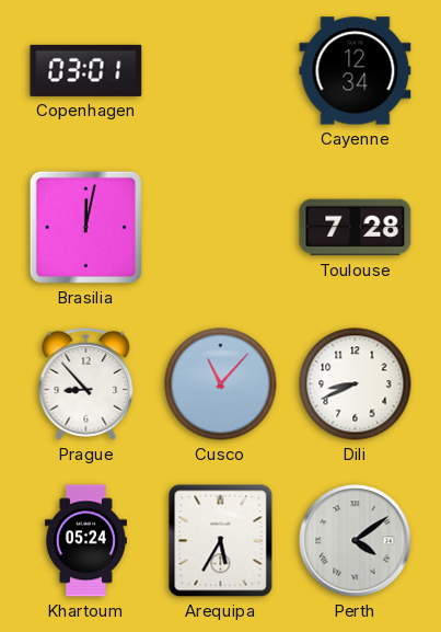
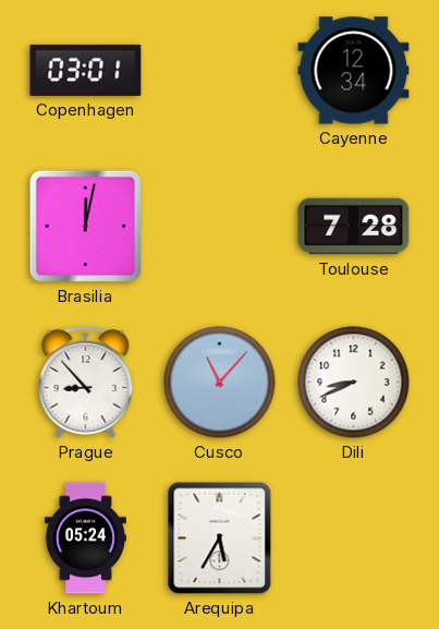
Perth: 4:09 -> none
